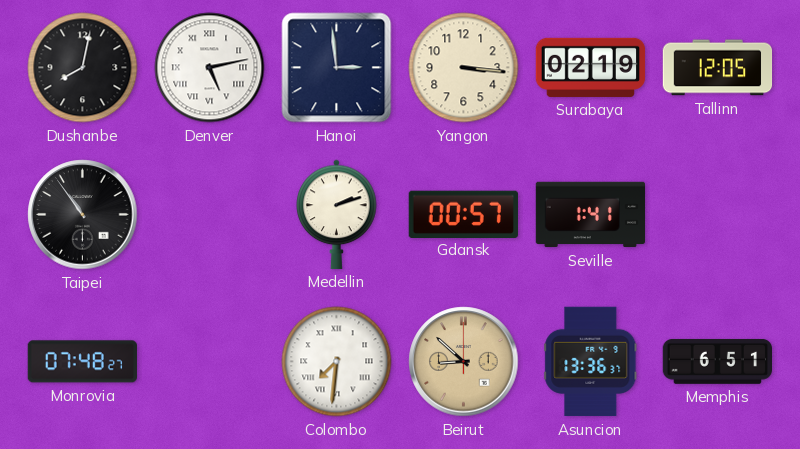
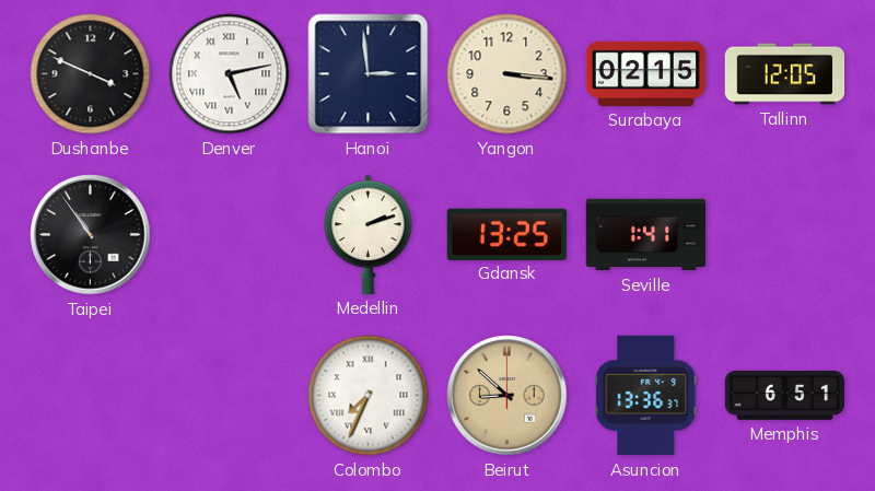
Dushanbe: 8:02 -> 3:49
Surabaya: 02:19 -> 02:15
Gdansk: 00:57 -> 13:25
Monrovia: 07:48 -> none
Colombo: 7:31 -> 7:34
